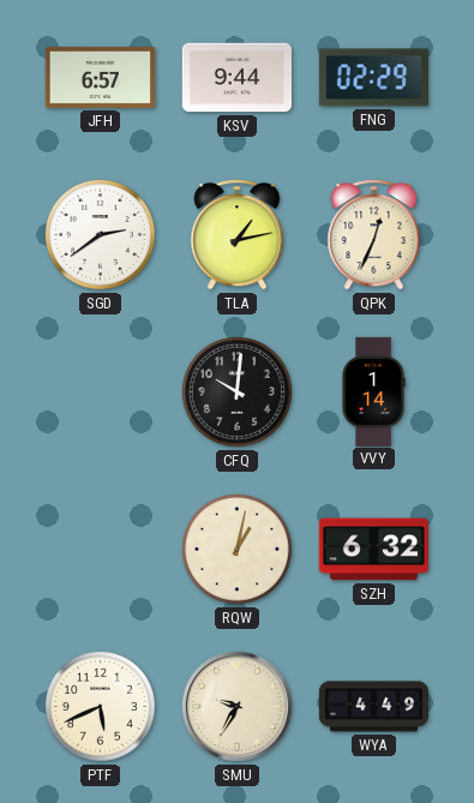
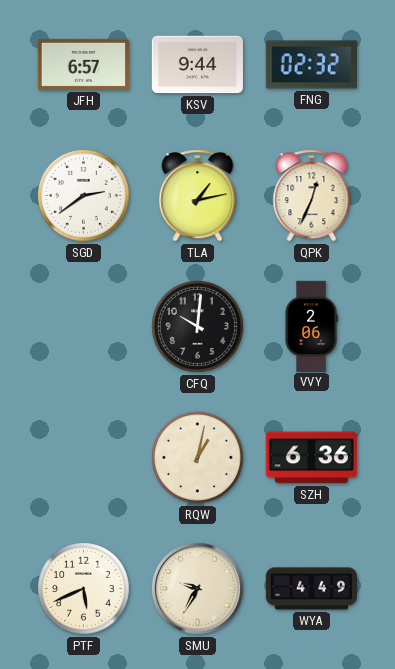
FNG: 02:29 -> 02:32
VVY: 1:14 -> 2:06
SZH: 6:32 -> 6:36
